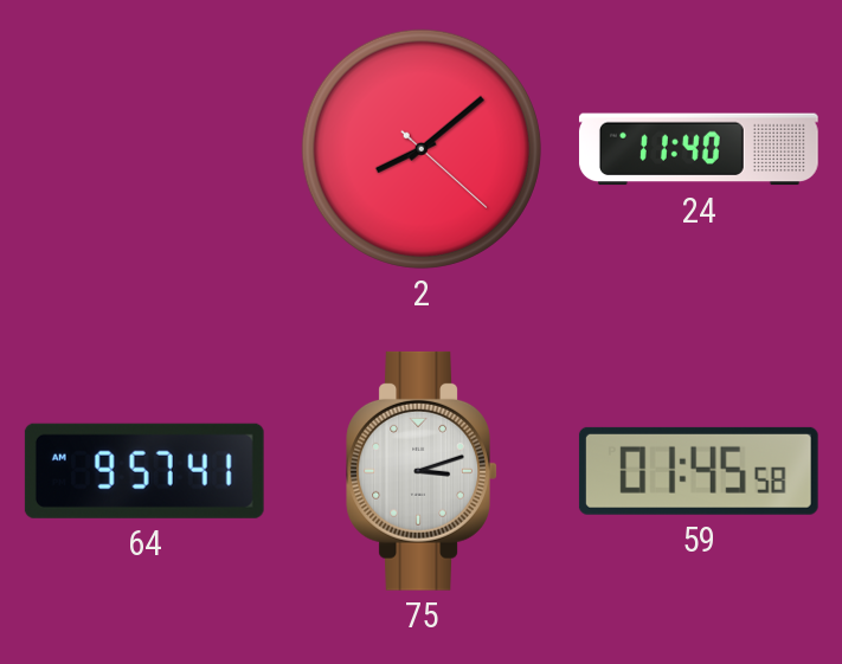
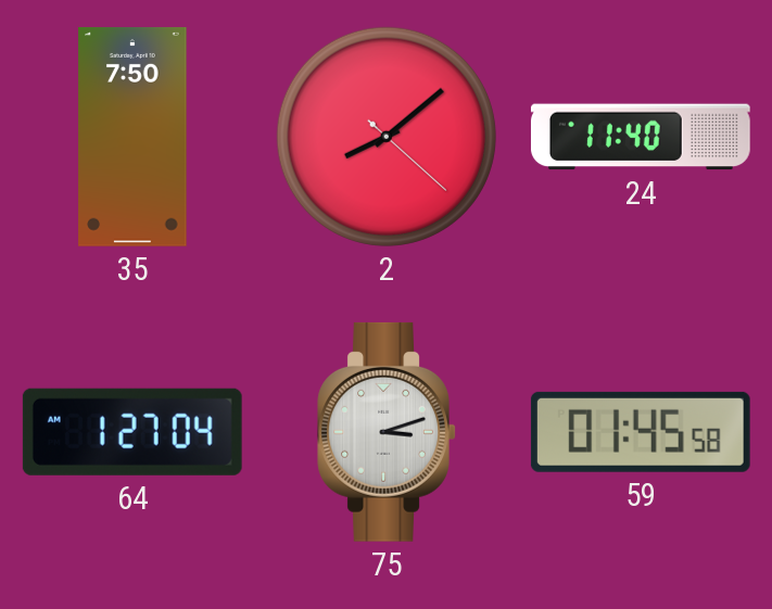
35: none -> 7:50
64: 9:57 -> 1:27
